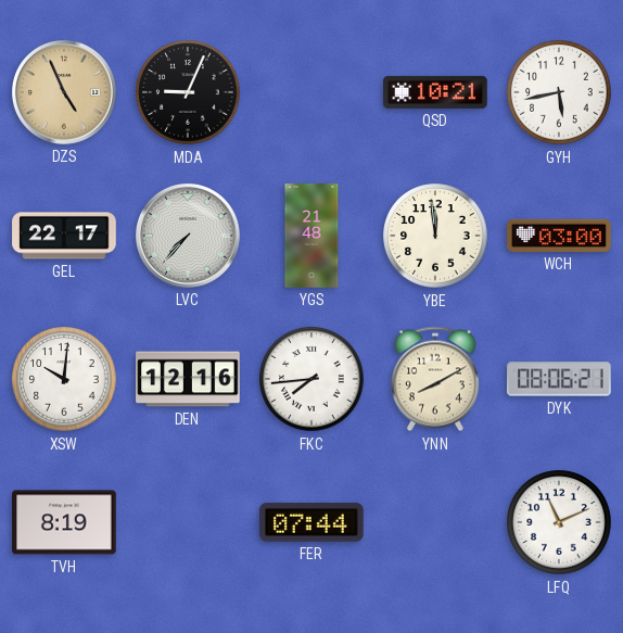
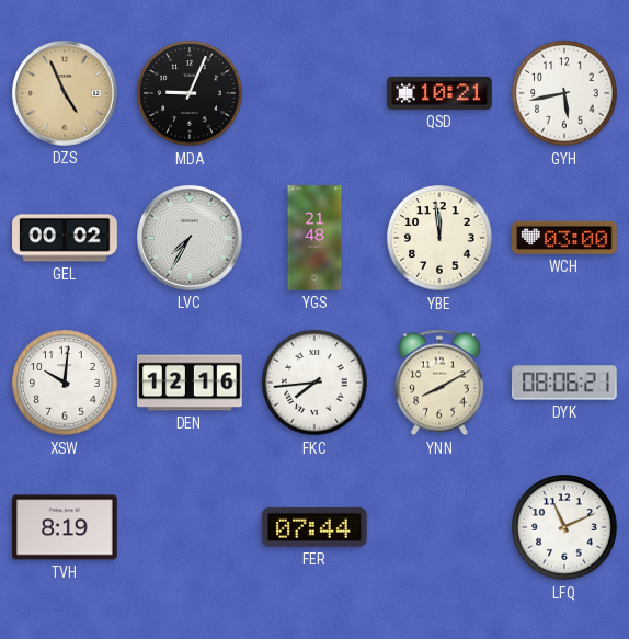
GEL: 22:17 -> 00:02
LVC: 7:37 -> 7:35
